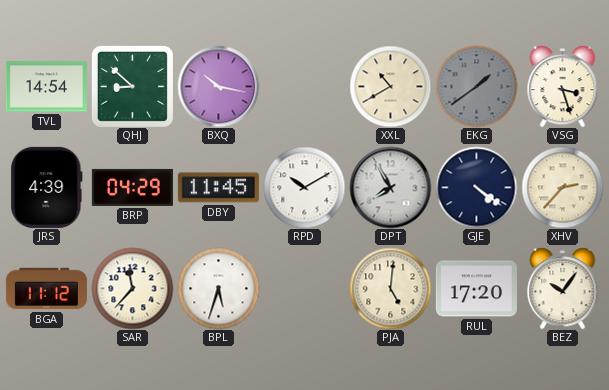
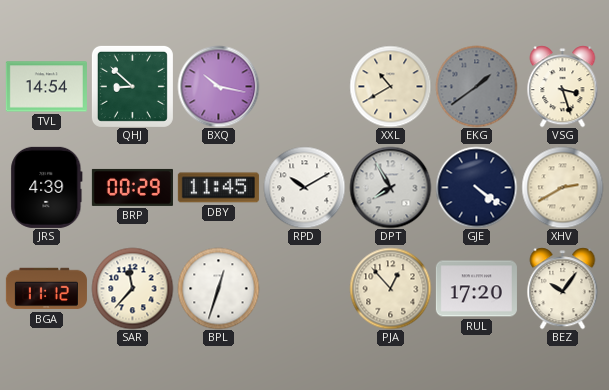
BRP: 04:29 -> 00:29
XHV: 2:37 -> 2:40
BPL: 5:33 -> 12:33
PJA: 5:01 -> 12:53
